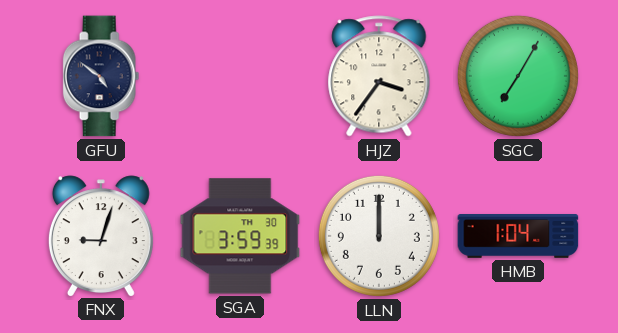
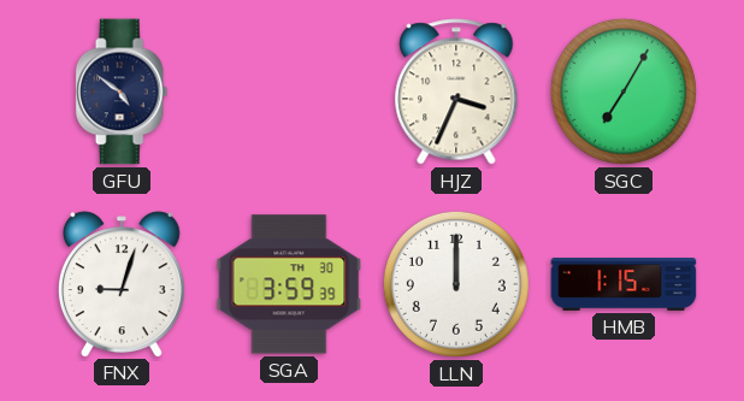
HJZ: 3:36 -> 3:34
HMB: 1:04 -> 1:15
